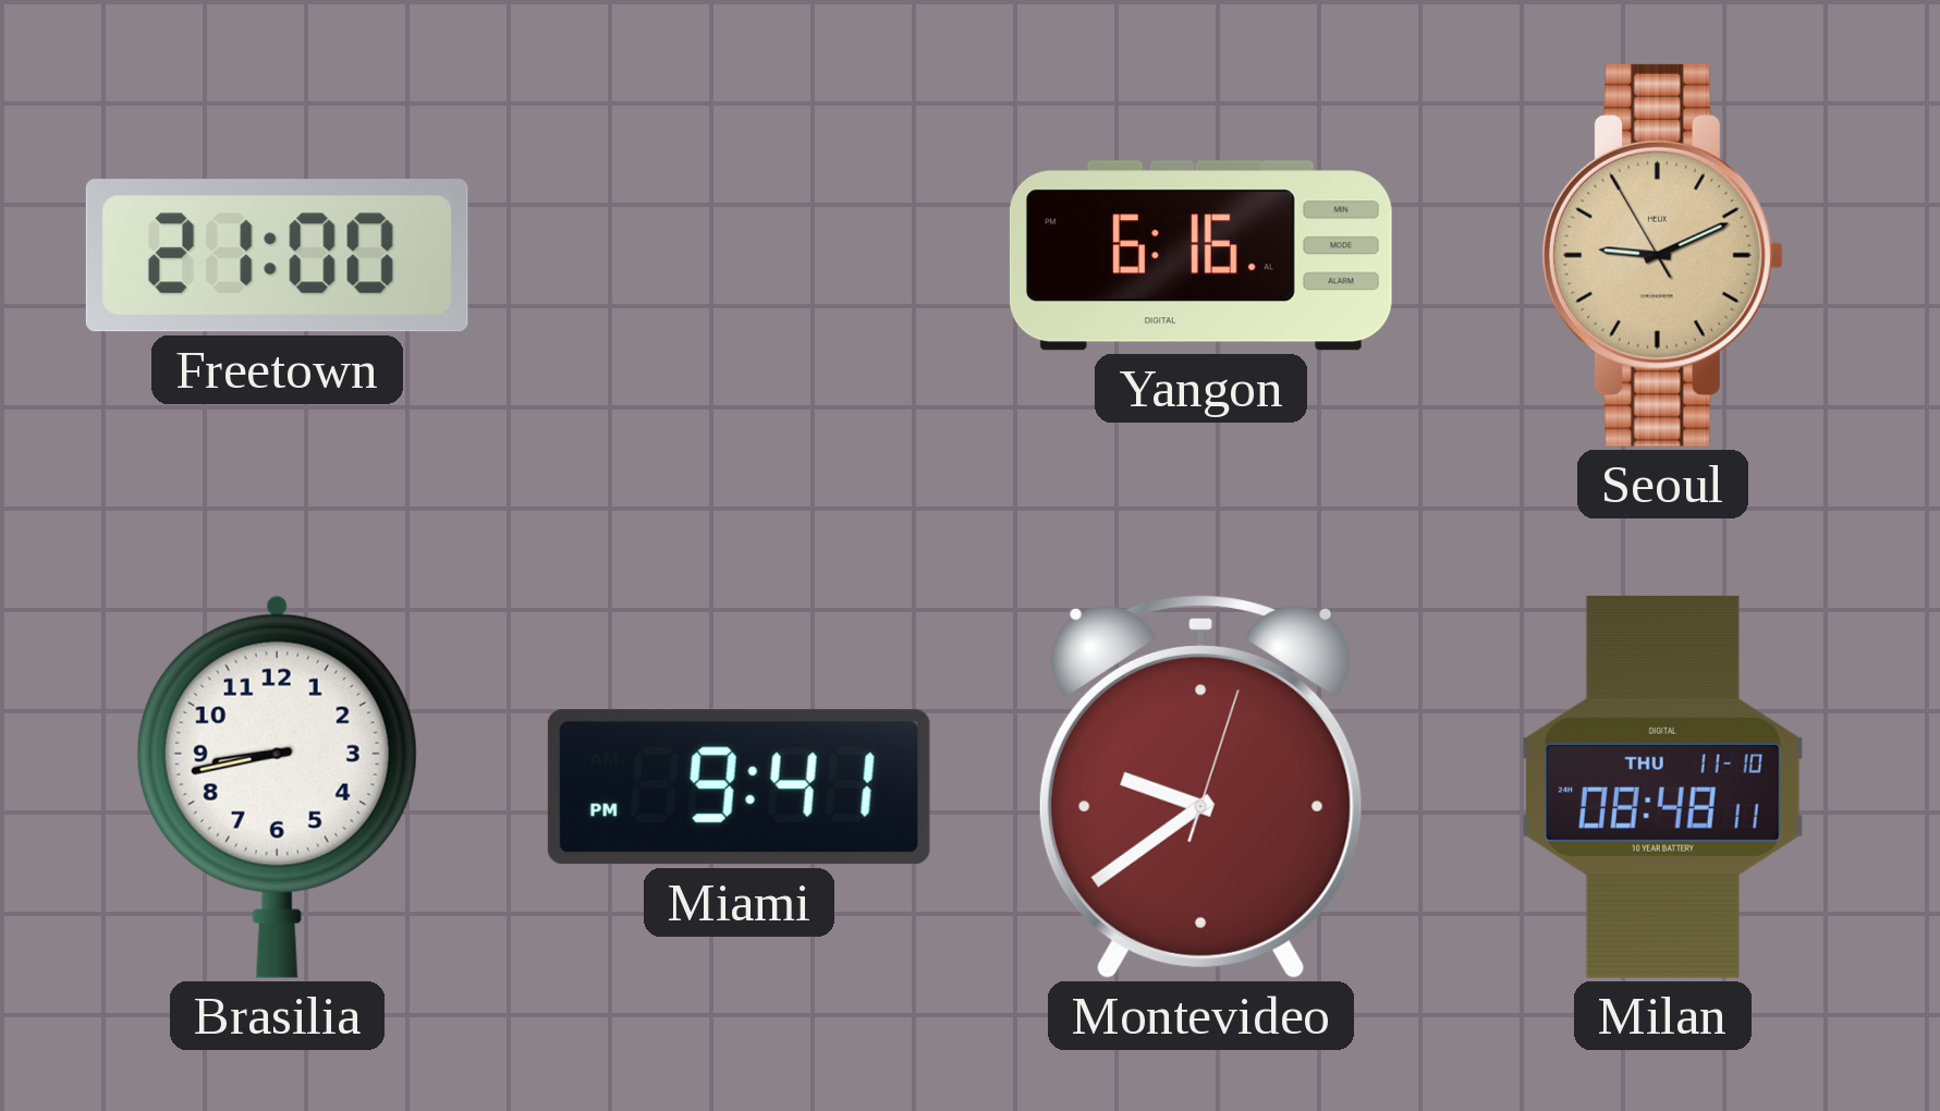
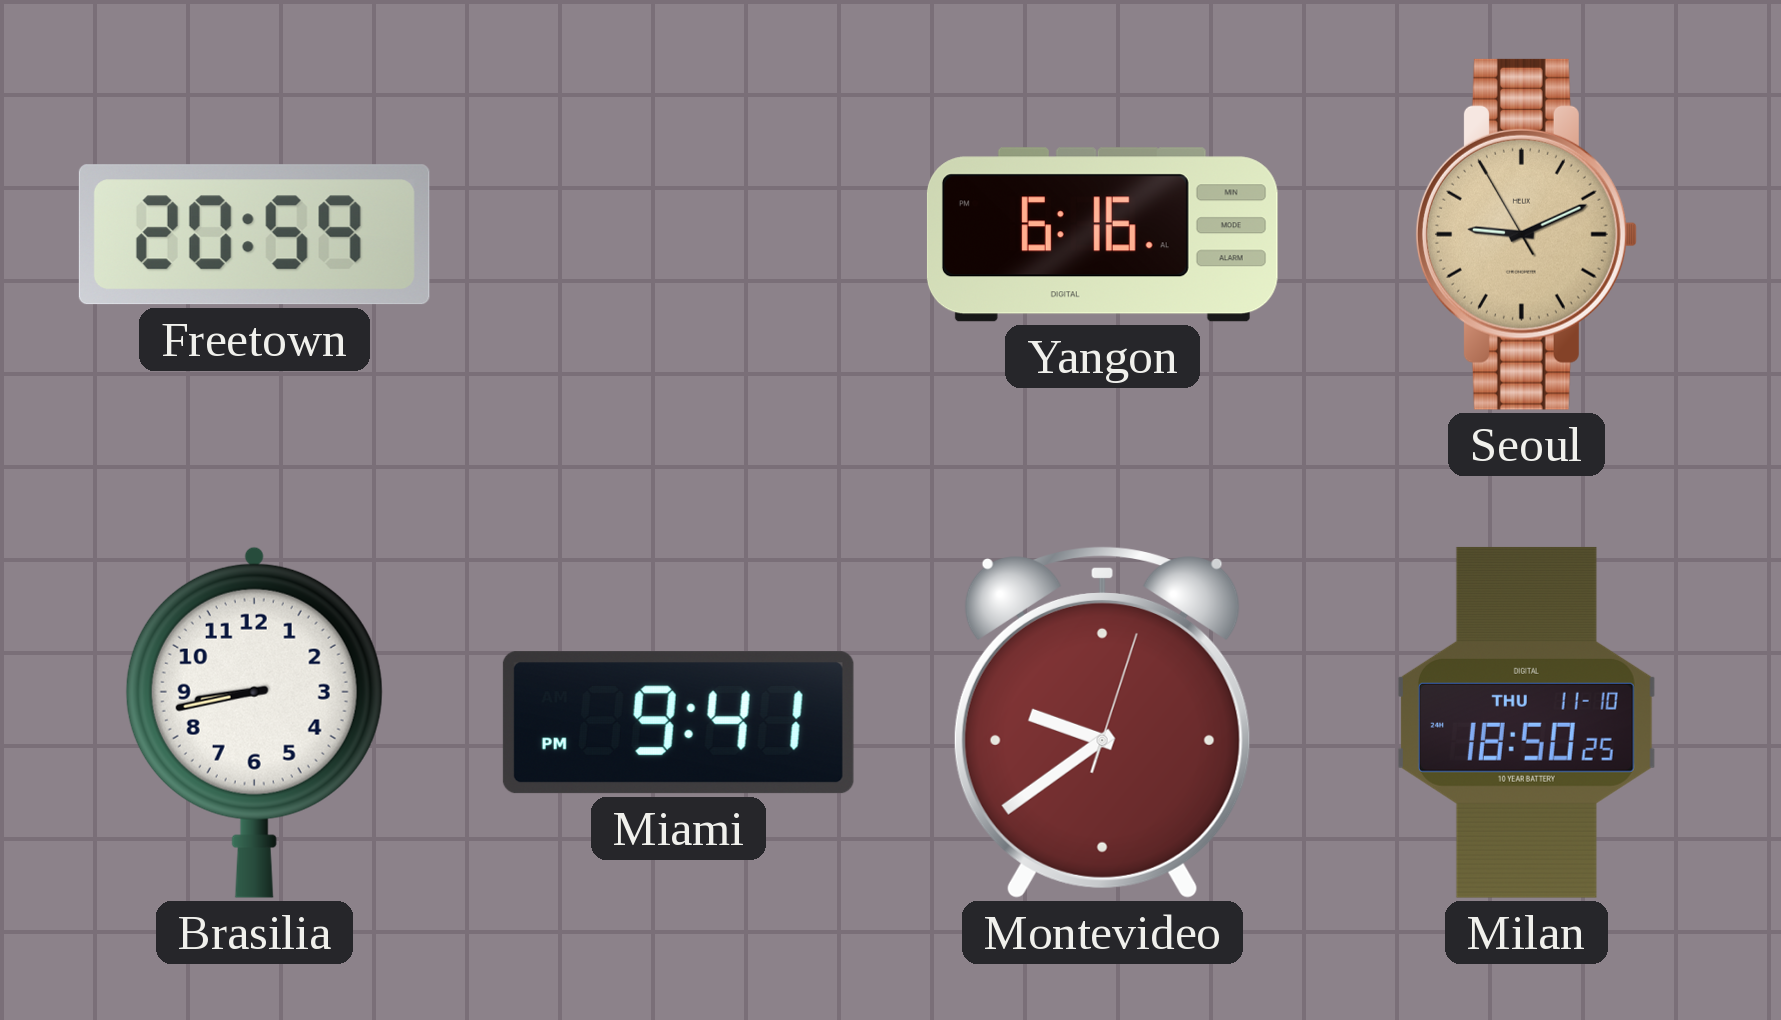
Freetown: 21:00 -> 20:59
Milan: 08:48 -> 18:50
